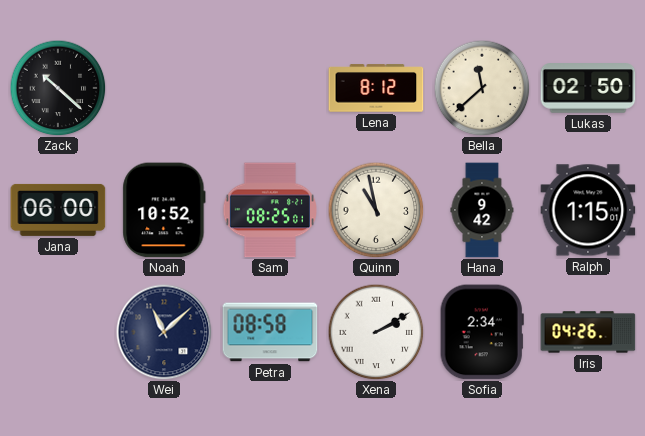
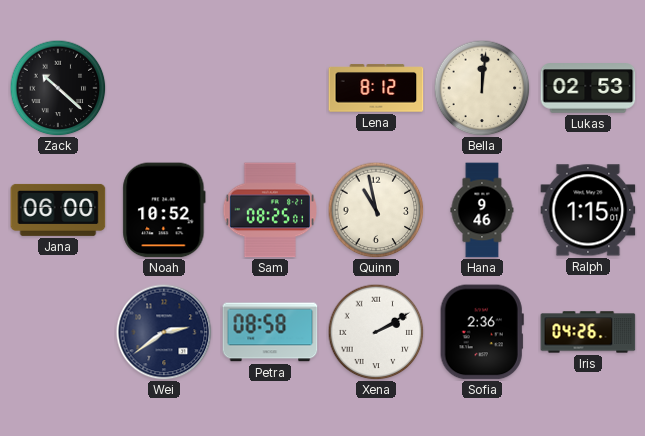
Bella: 11:38 -> 12:01
Lukas: 02:50 -> 02:53
Hana: 9:42 -> 9:46
Wei: 11:08 -> 2:39
Sofia: 2:34 -> 2:36
